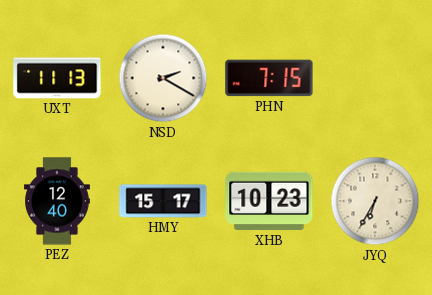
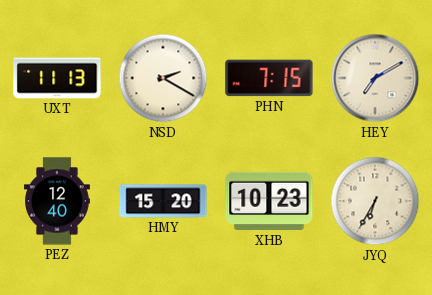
HEY: none -> 7:10
HMY: 15:17 -> 15:20
